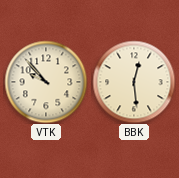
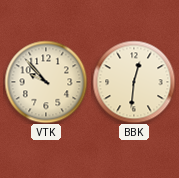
BBK: 12:29 -> 12:31
